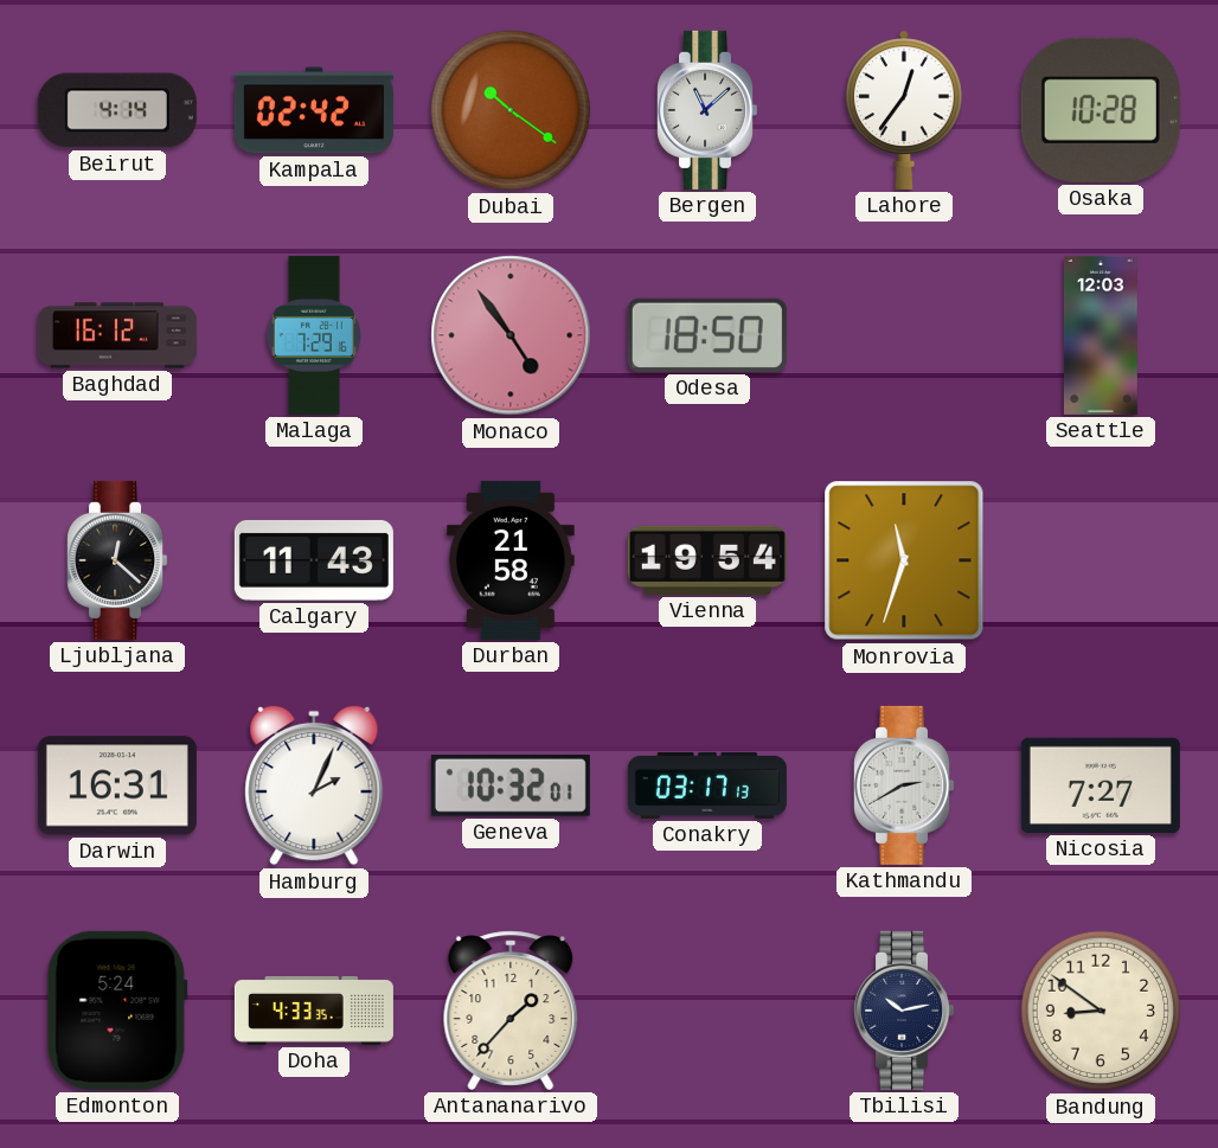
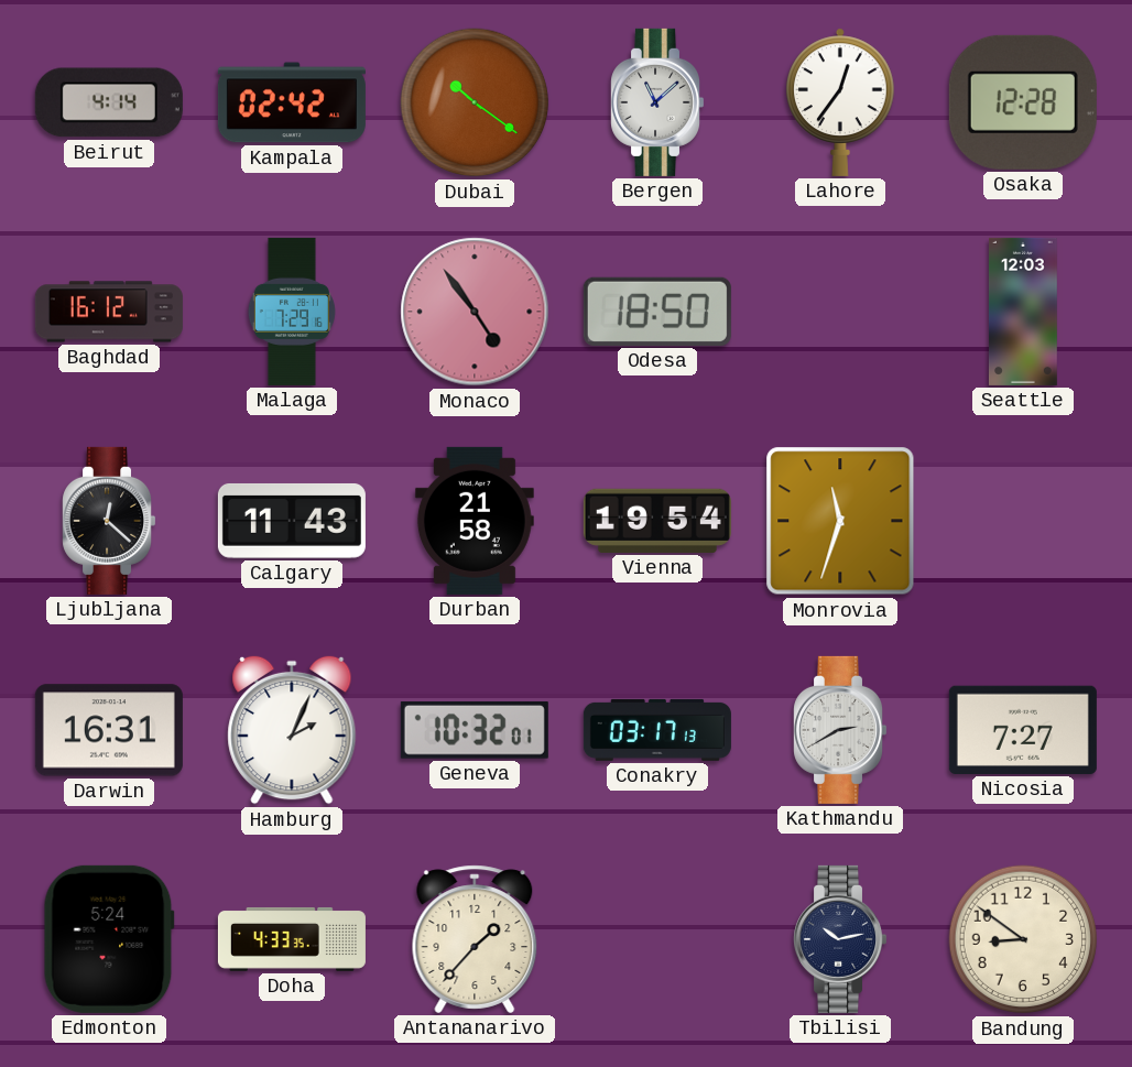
Osaka: 10:28 -> 12:28
